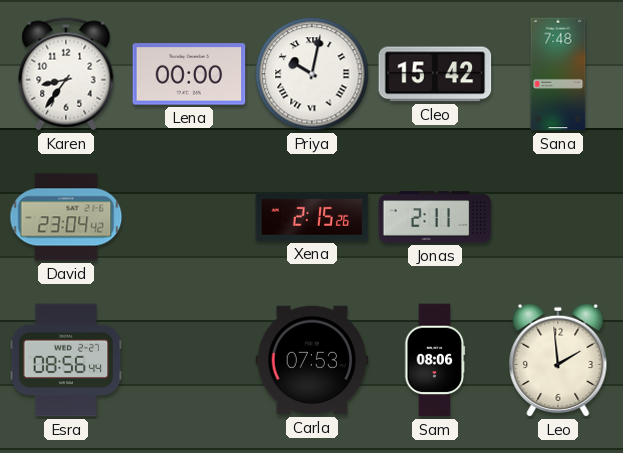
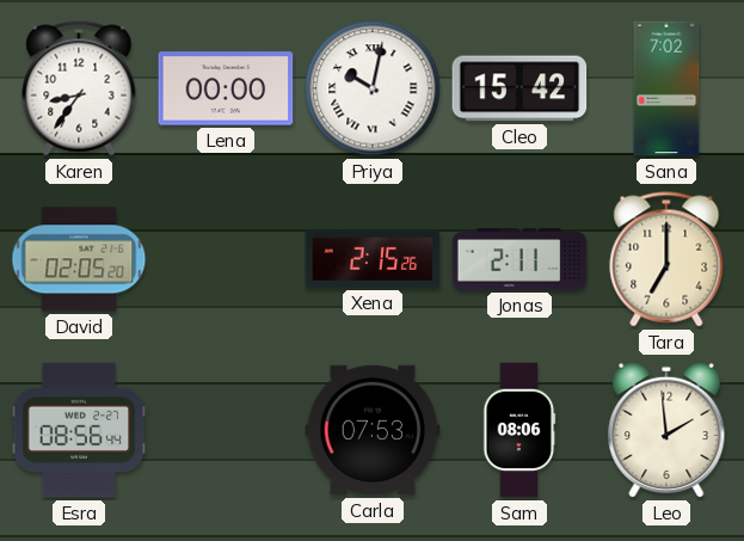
Sana: 7:48 -> 7:02
David: 23:04 -> 02:05
Tara: none -> 7:00
